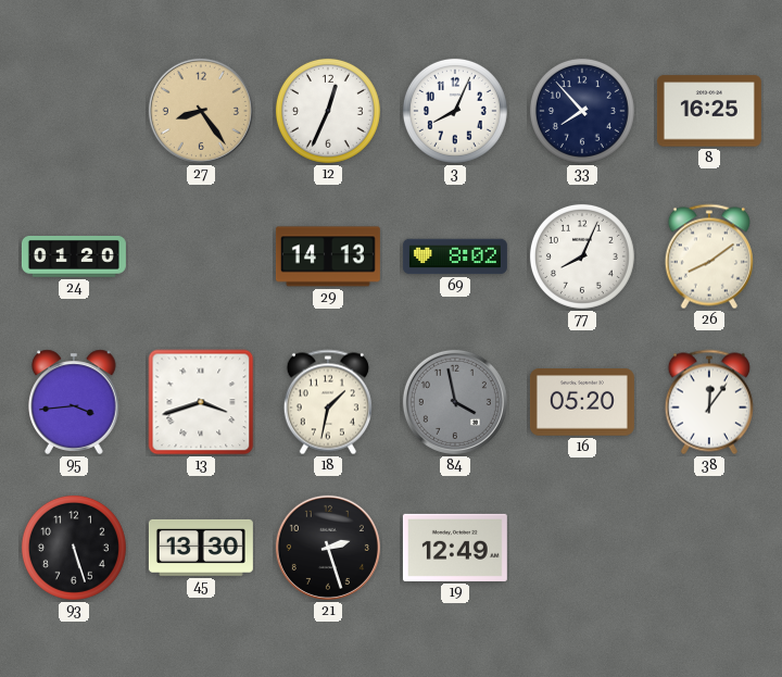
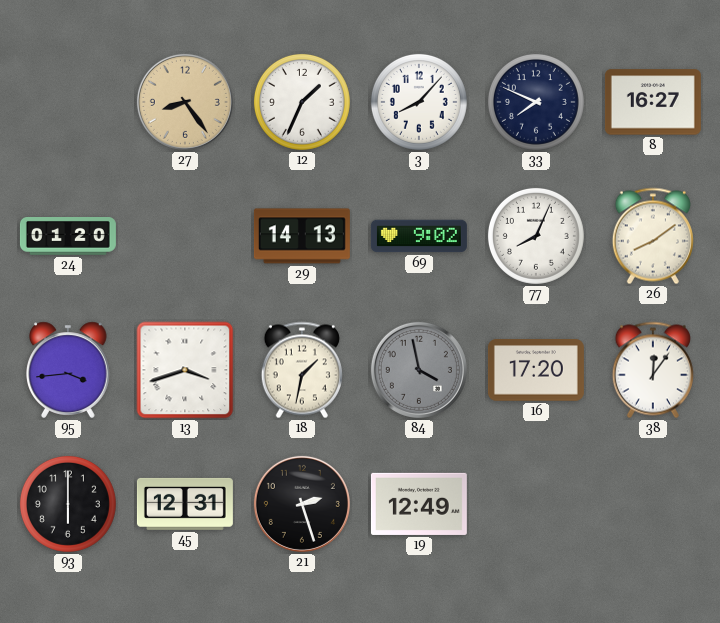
12: 12:34 -> 1:34
3: 8:04 -> 8:07
33: 7:53 -> 7:49
8: 16:25 -> 16:27
69: 8:02 -> 9:02
16: 05:20 -> 17:20
93: 5:27 -> 6:00
45: 13:30 -> 12:31
